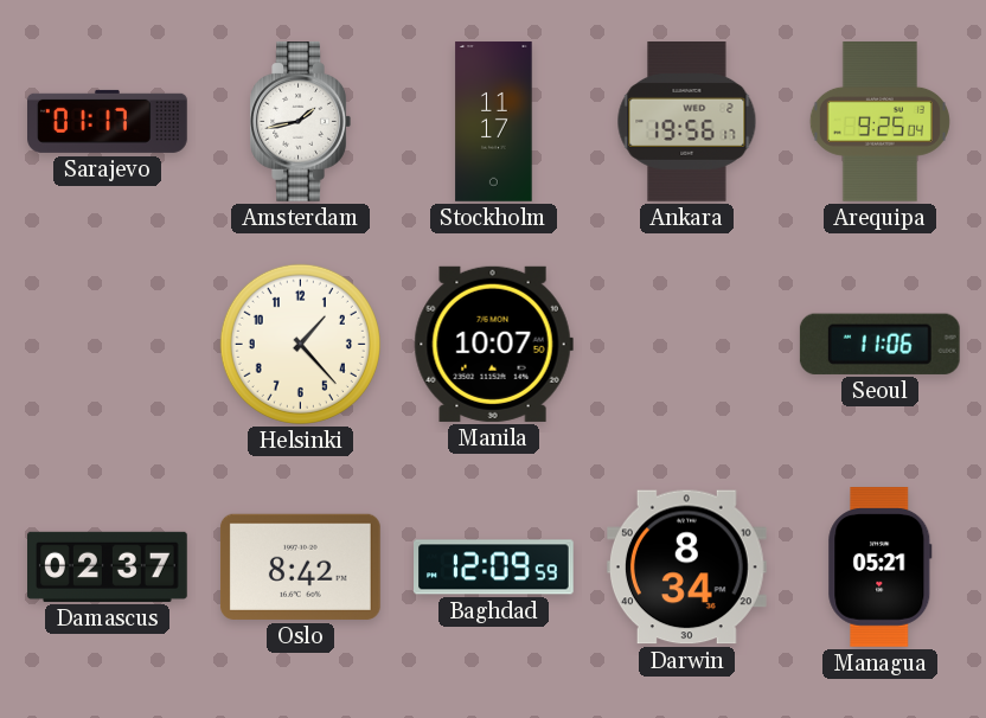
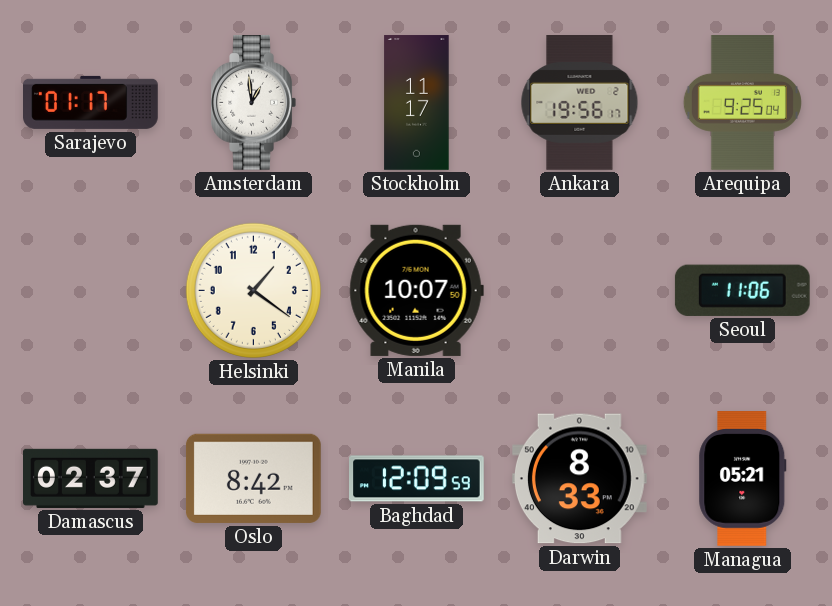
Amsterdam: 1:43 -> 12:59
Helsinki: 1:23 -> 1:21
Darwin: 8:34 -> 8:33
